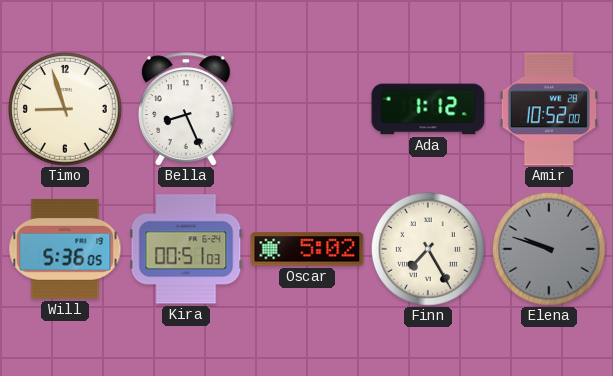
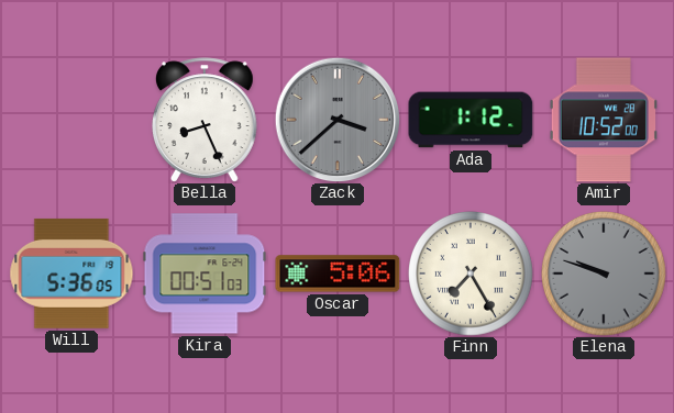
Timo: 8:57 -> none
Zack: none -> 3:38
Oscar: 5:02 -> 5:06
